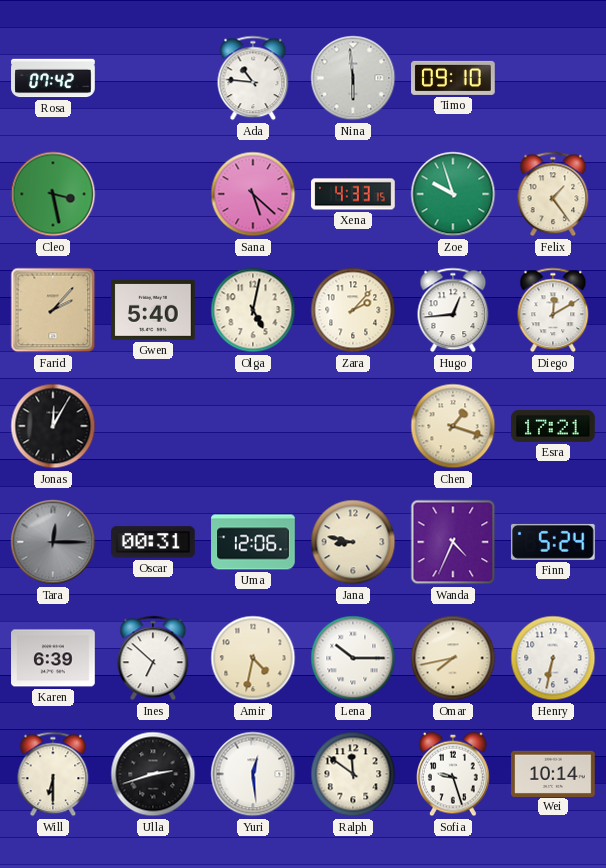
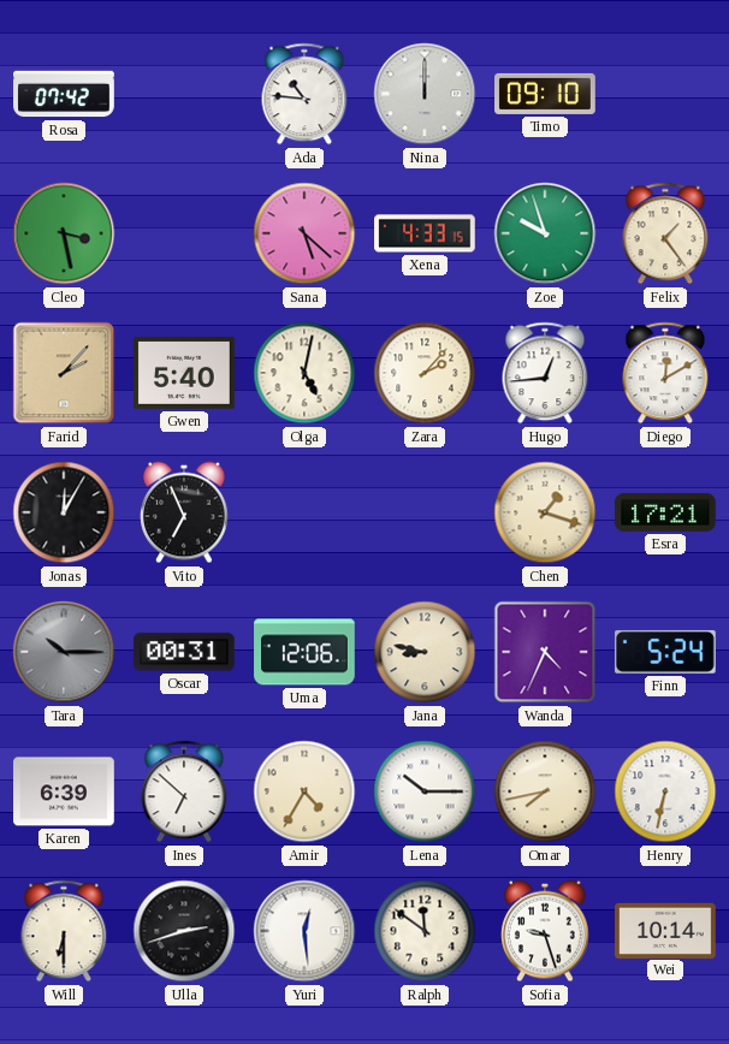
Nina: 5:59 -> 12:00
Vito: none -> 6:56
Tara: 12:15 -> 10:15
Amir: 4:32 -> 4:35
